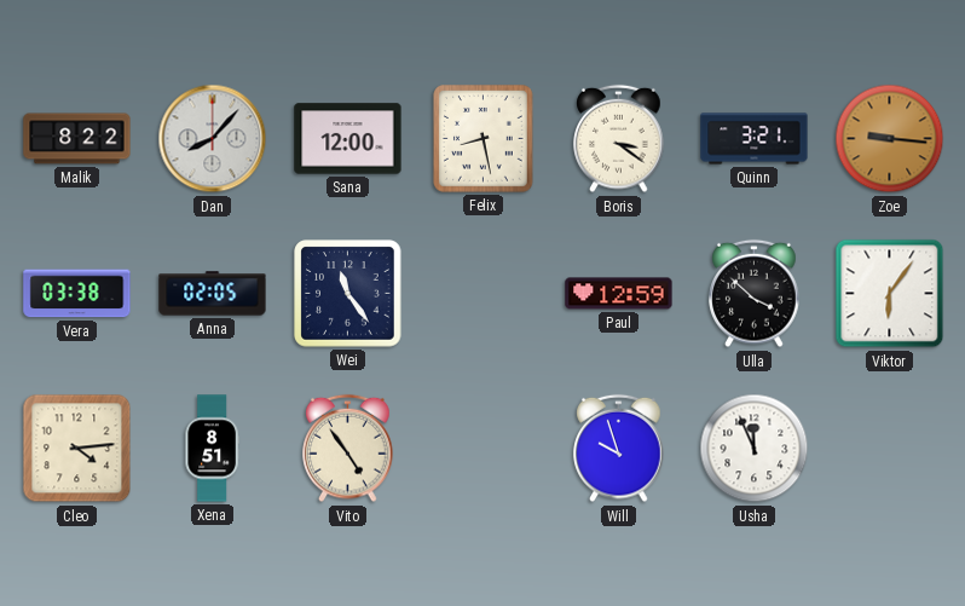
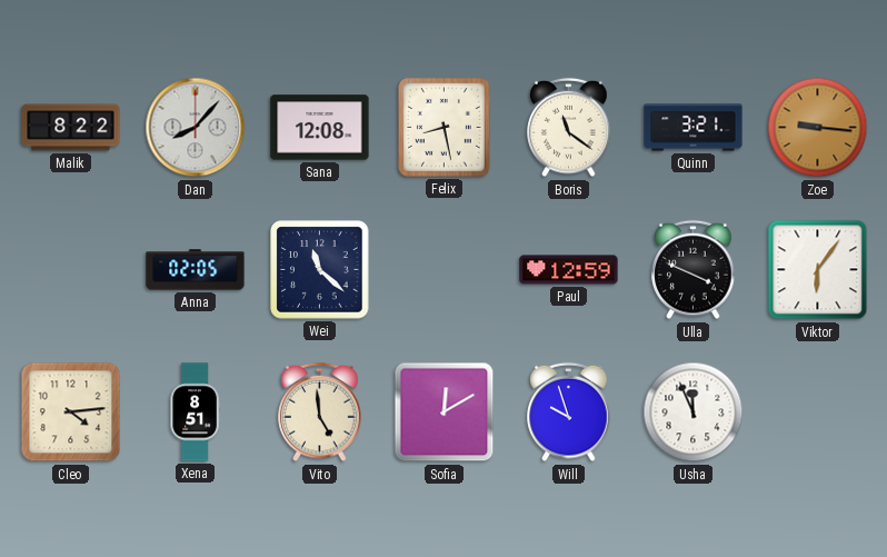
Sana: 12:00 -> 12:08
Boris: 3:21 -> 11:21
Vera: 03:38 -> none
Wei: 11:24 -> 11:22
Ulla: 3:52 -> 3:49
Vito: 4:54 -> 4:59
Sofia: none -> 12:10
